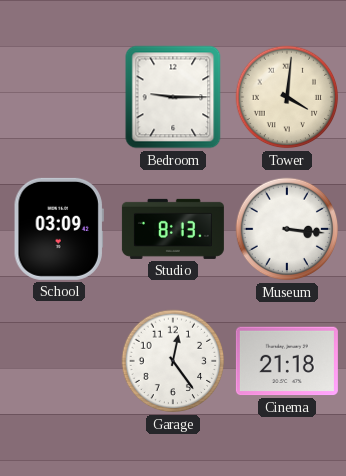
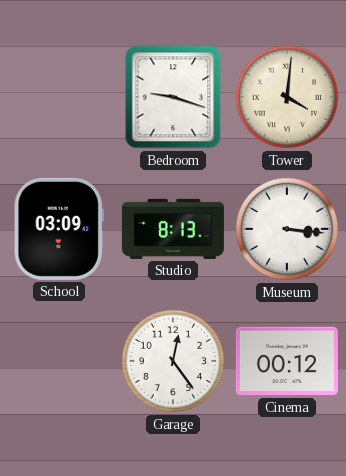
Bedroom: 9:15 -> 9:18
Cinema: 21:18 -> 00:12
